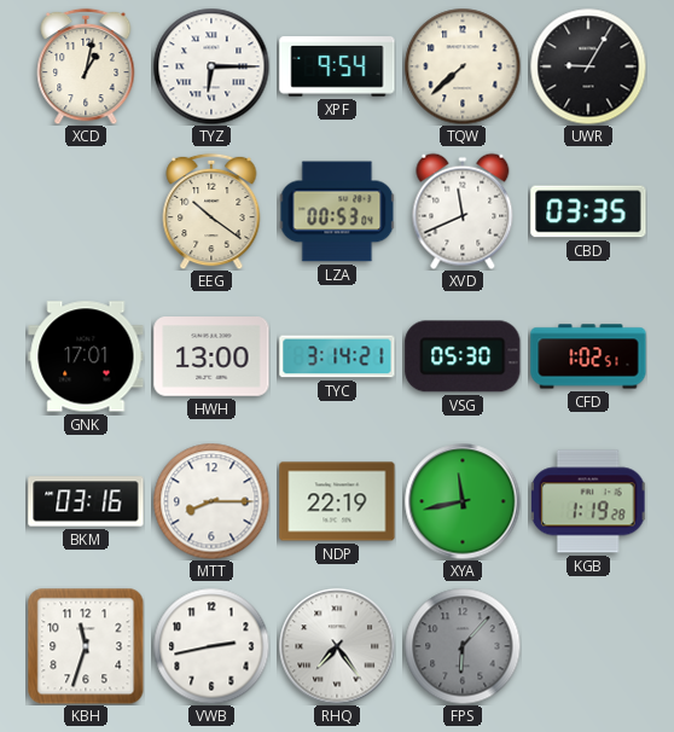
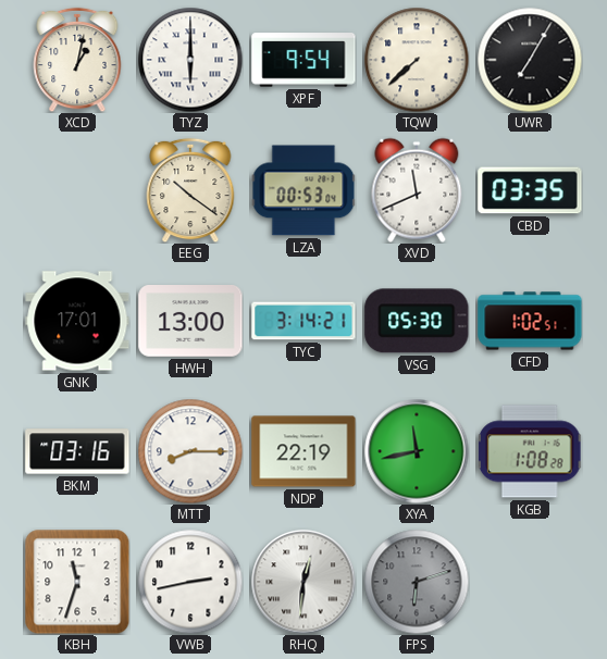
TYZ: 6:15 -> 6:00
UWR: 9:05 -> 7:05
KGB: 1:19 -> 1:08
RHQ: 7:24 -> 12:31
FPS: 6:07 -> 6:12
